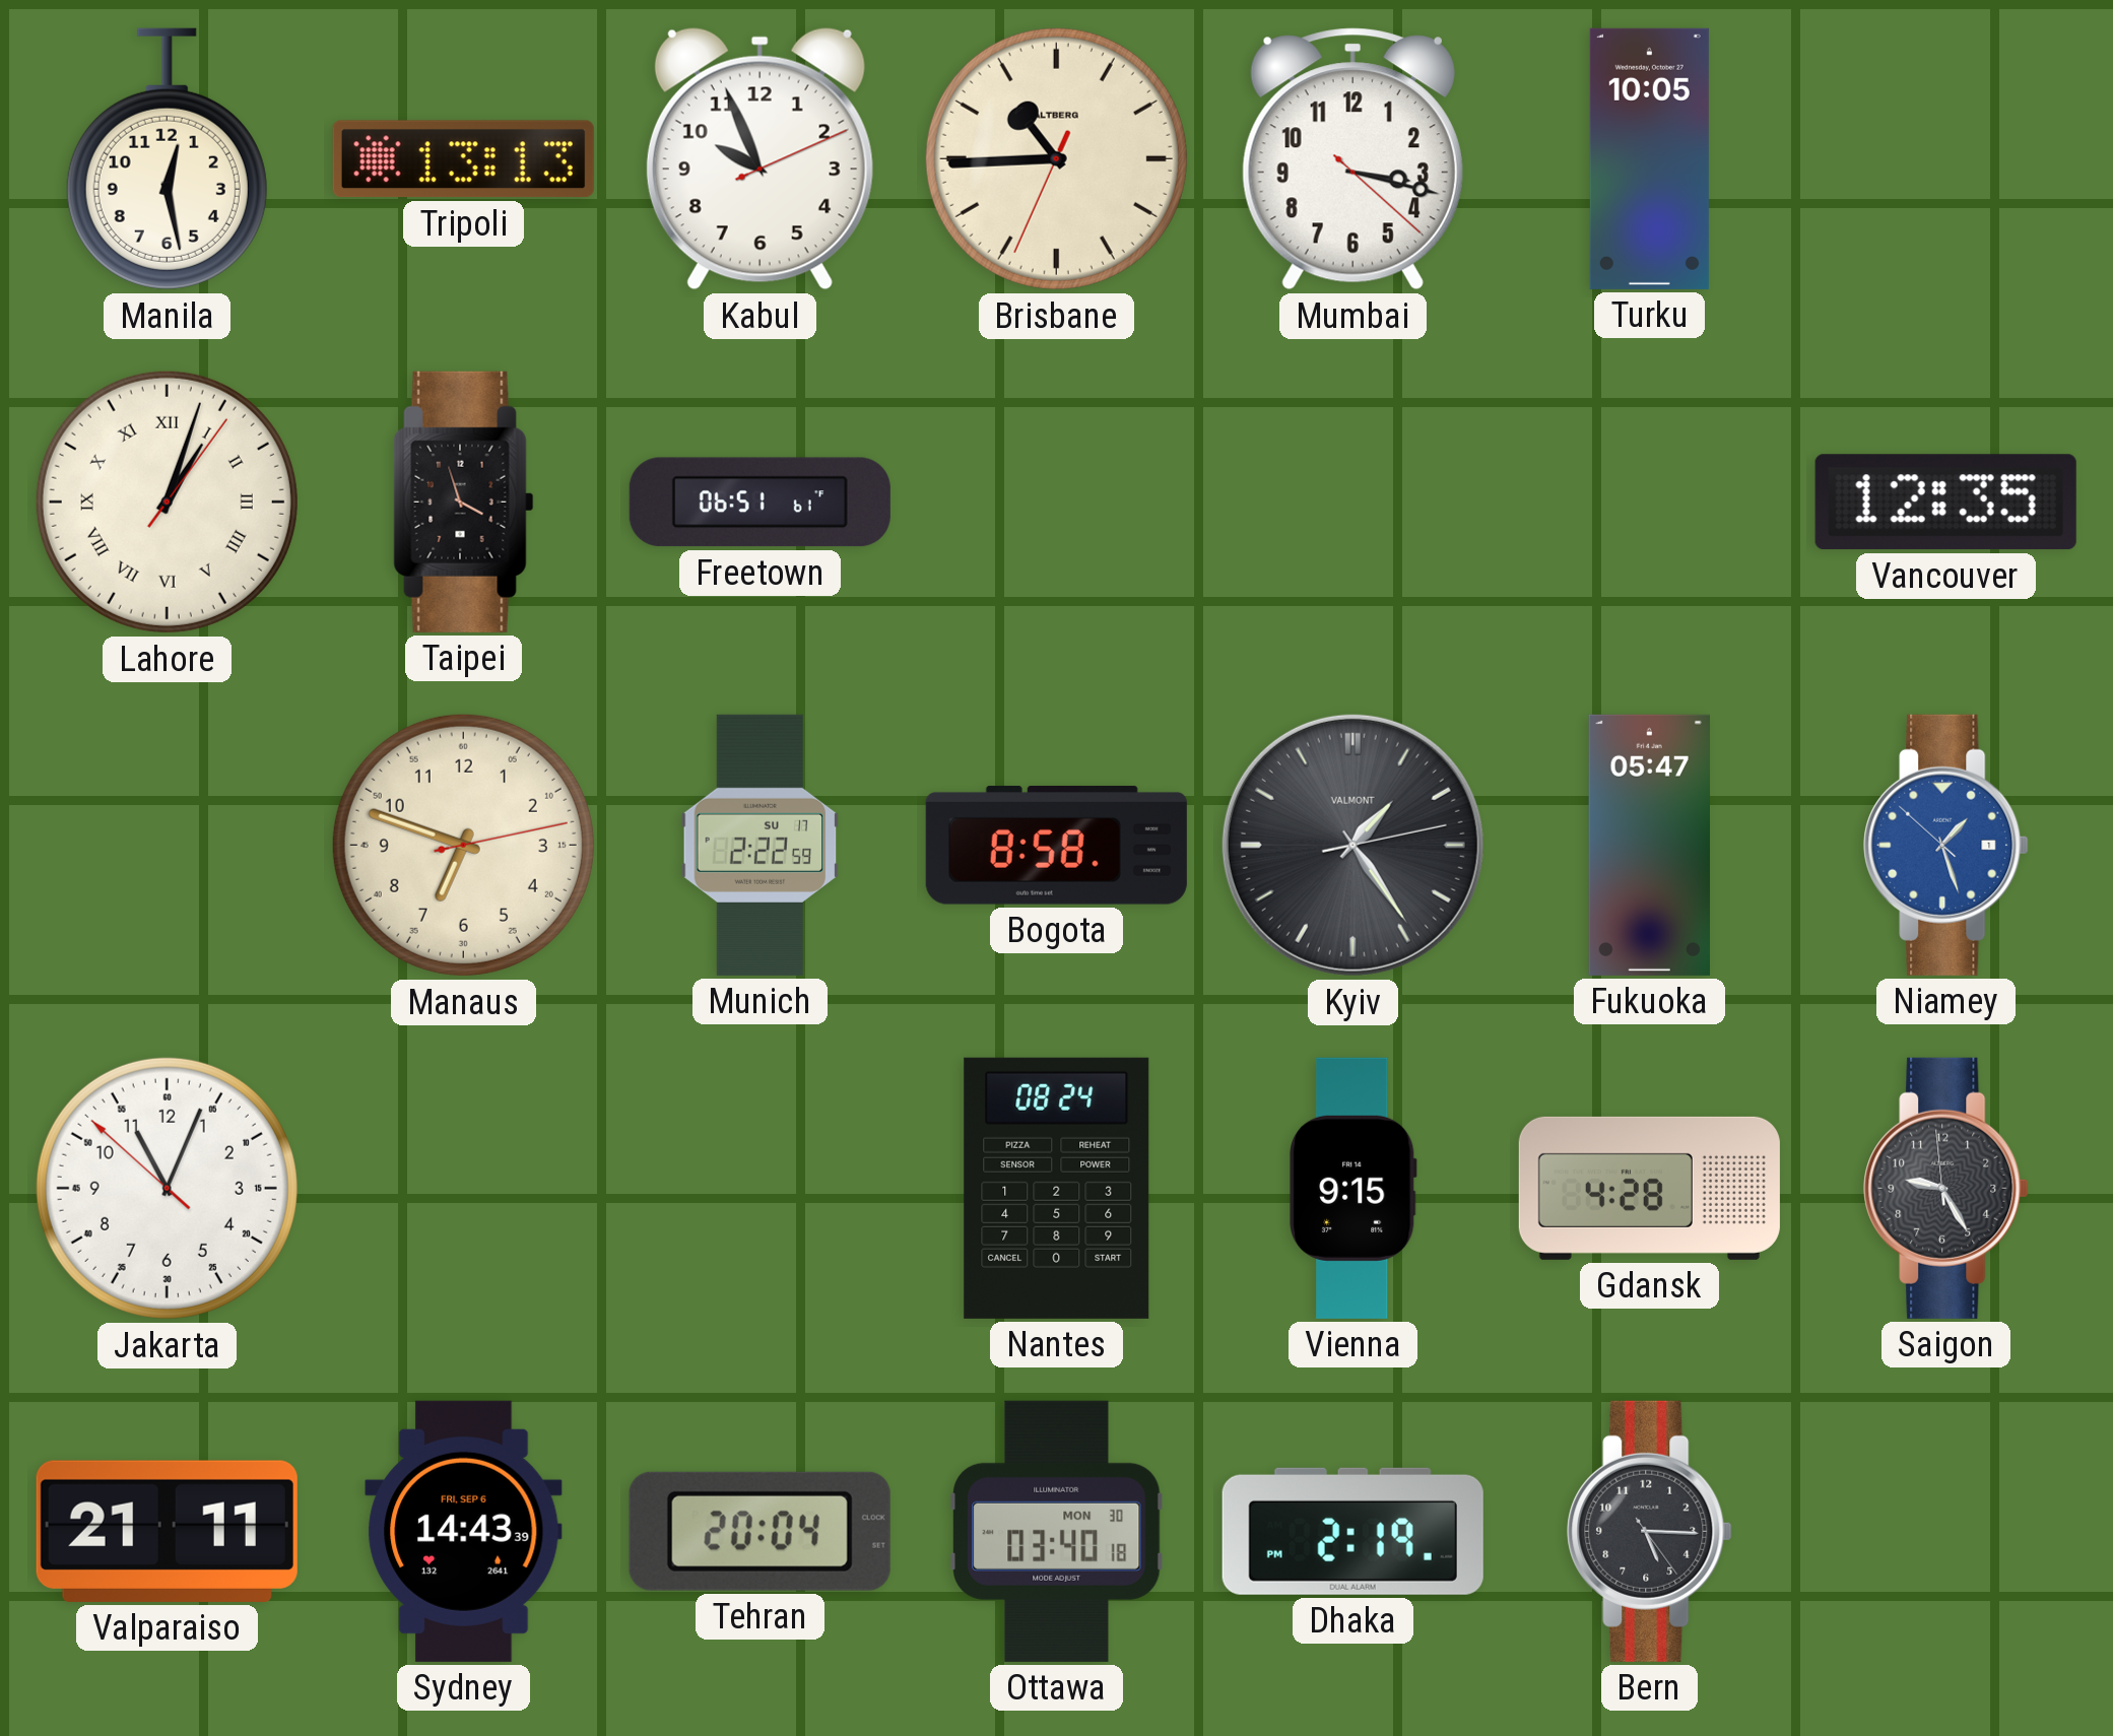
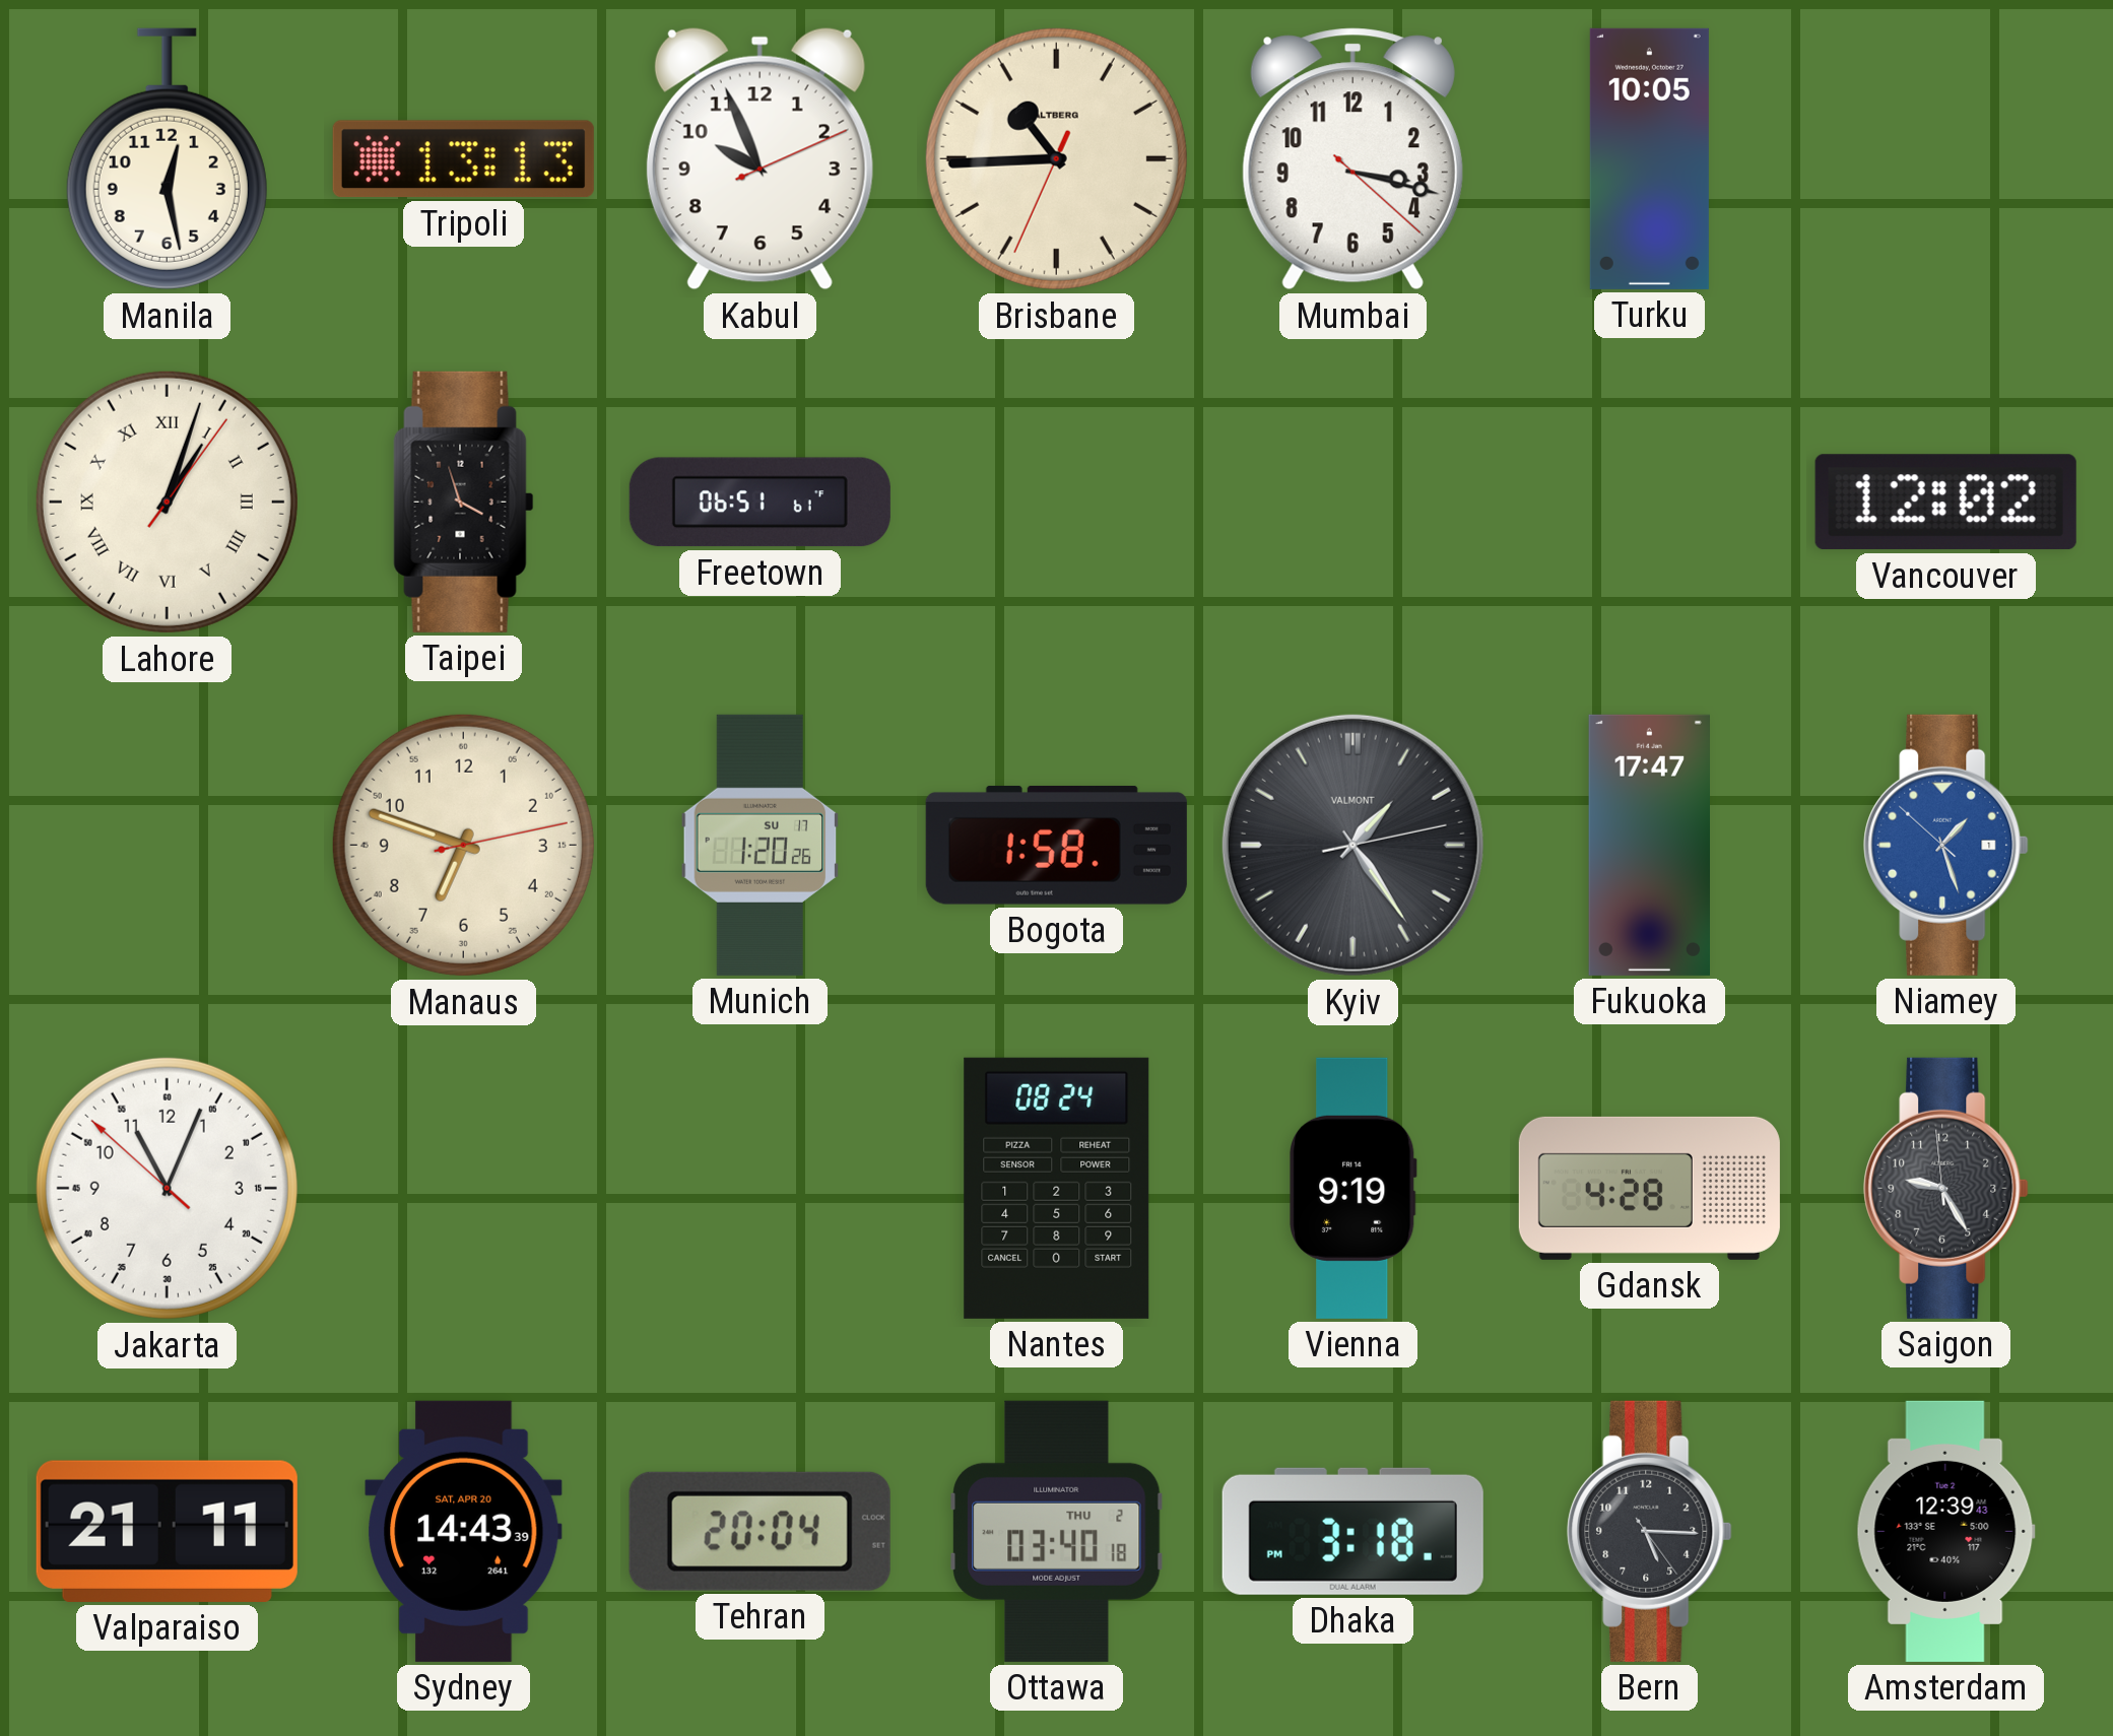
Vancouver: 12:35 -> 12:02
Munich: 2:22 -> 1:20
Bogota: 8:58 -> 1:58
Fukuoka: 05:47 -> 17:47
Vienna: 9:15 -> 9:19
Sydney date: FRI, SEP 6 -> SAT, APR 20
Ottawa date: MON 30 -> THU 2
Dhaka: 2:19 -> 3:18
Amsterdam: none -> 12:39
